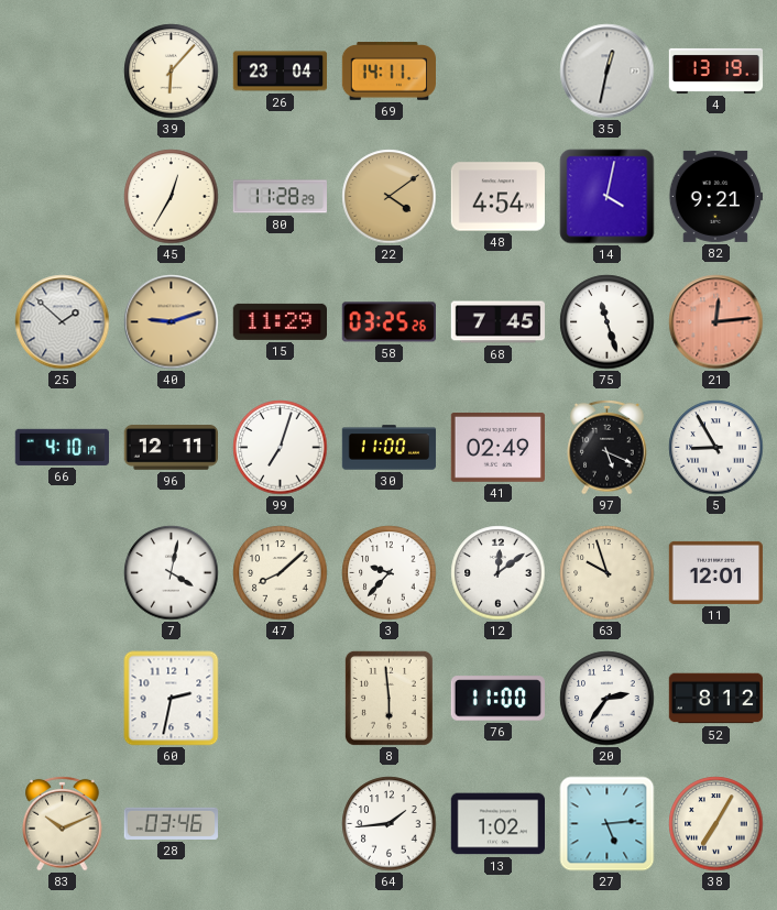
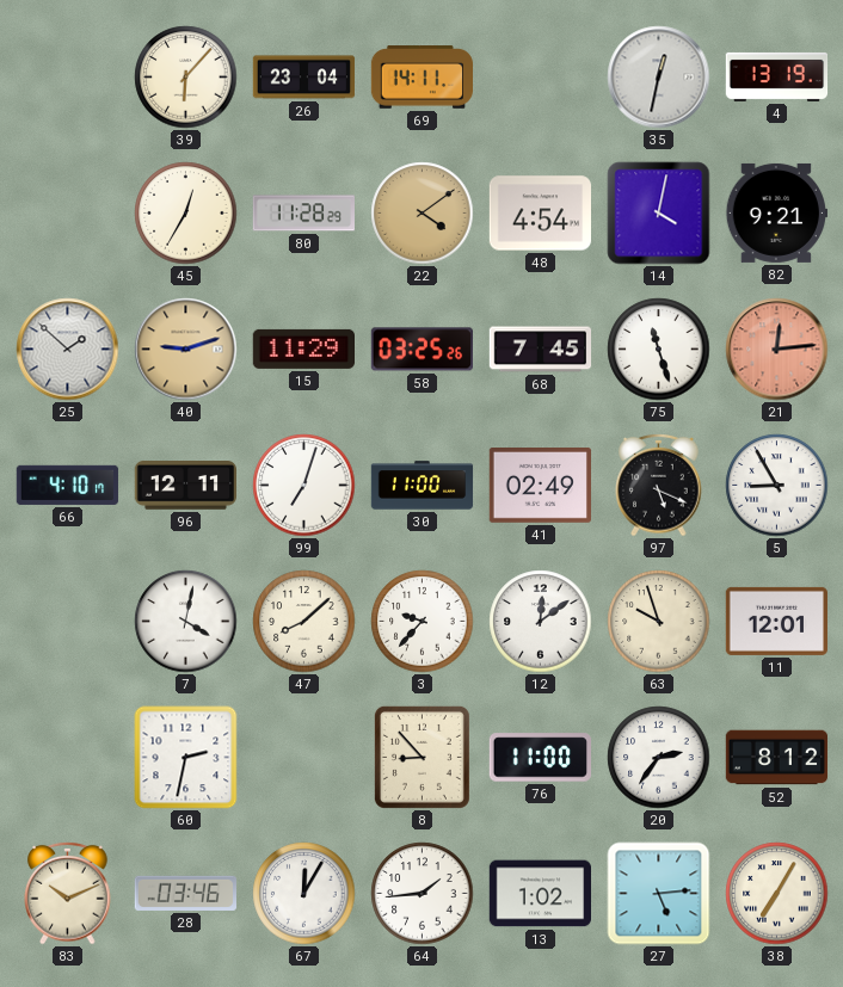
8: 5:59 -> 8:53
67: none -> 12:05
